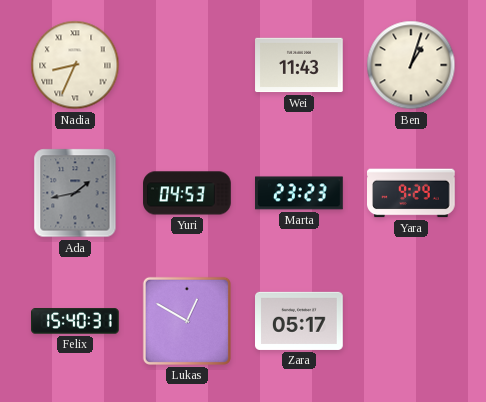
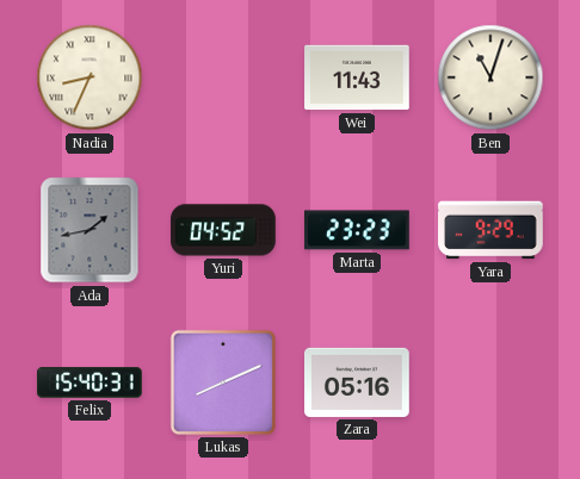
Ben: 1:03 -> 11:03
Yuri: 04:53 -> 04:52
Lukas: 12:50 -> 8:11
Zara: 05:17 -> 05:16
